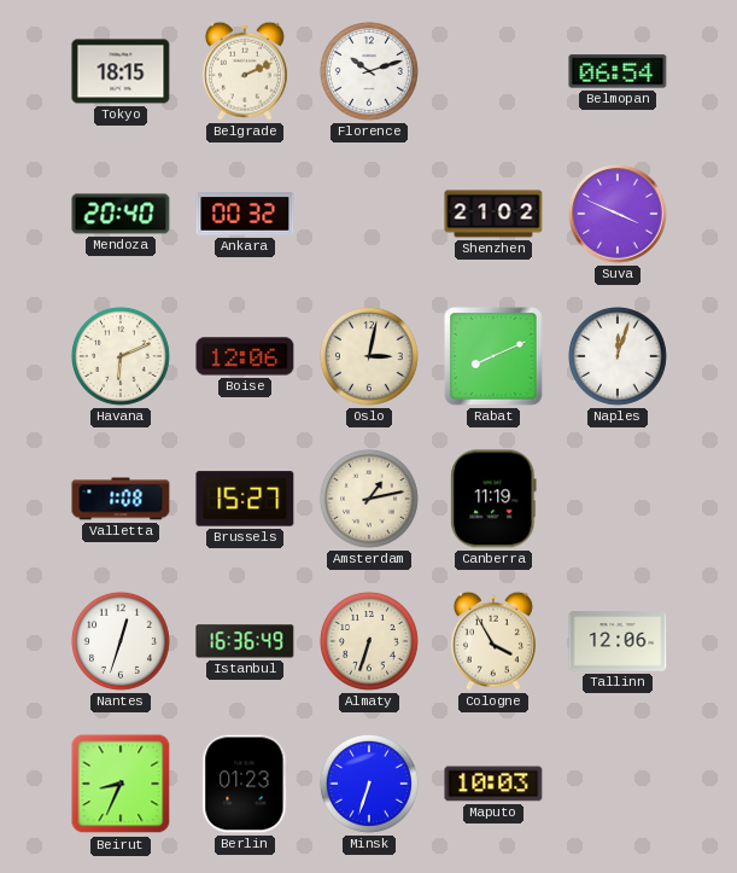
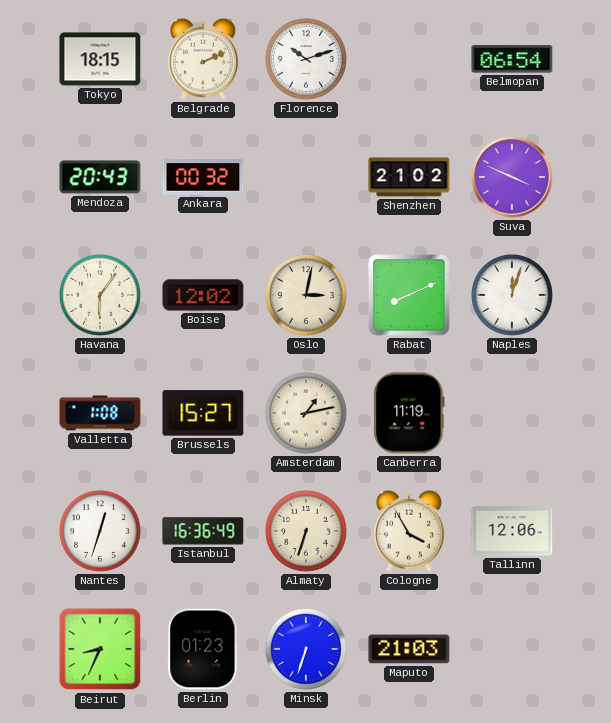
Mendoza: 20:40 -> 20:43
Havana: 6:11 -> 6:06
Boise: 12:06 -> 12:02
Maputo: 10:03 -> 21:03
